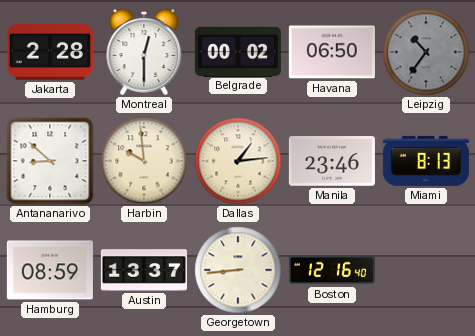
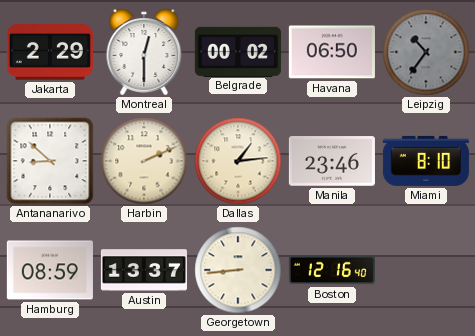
Jakarta: 2:28 -> 2:29
Harbin: 9:59 -> 2:11
Miami: 8:13 -> 8:10
